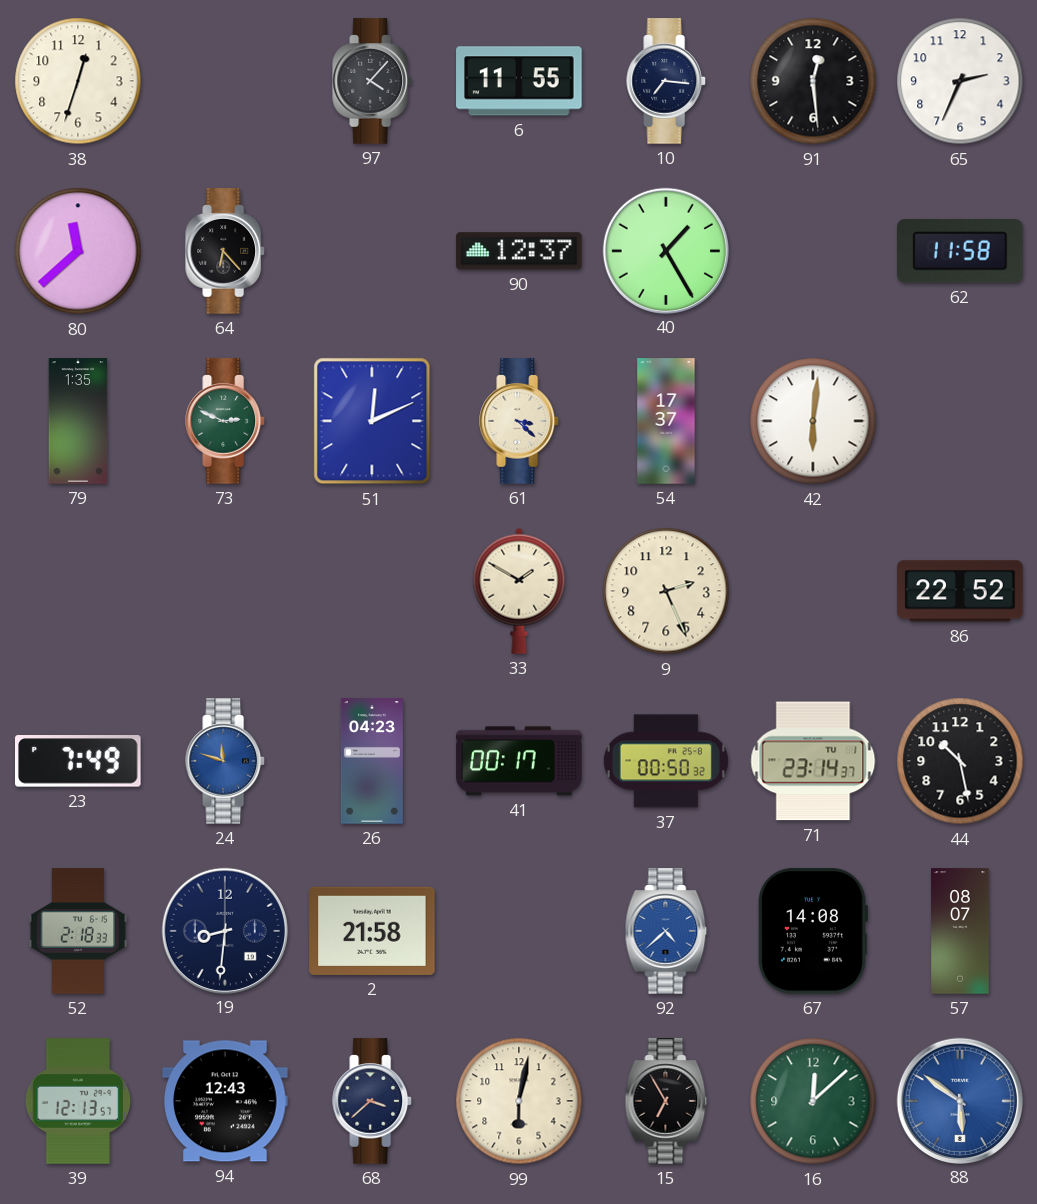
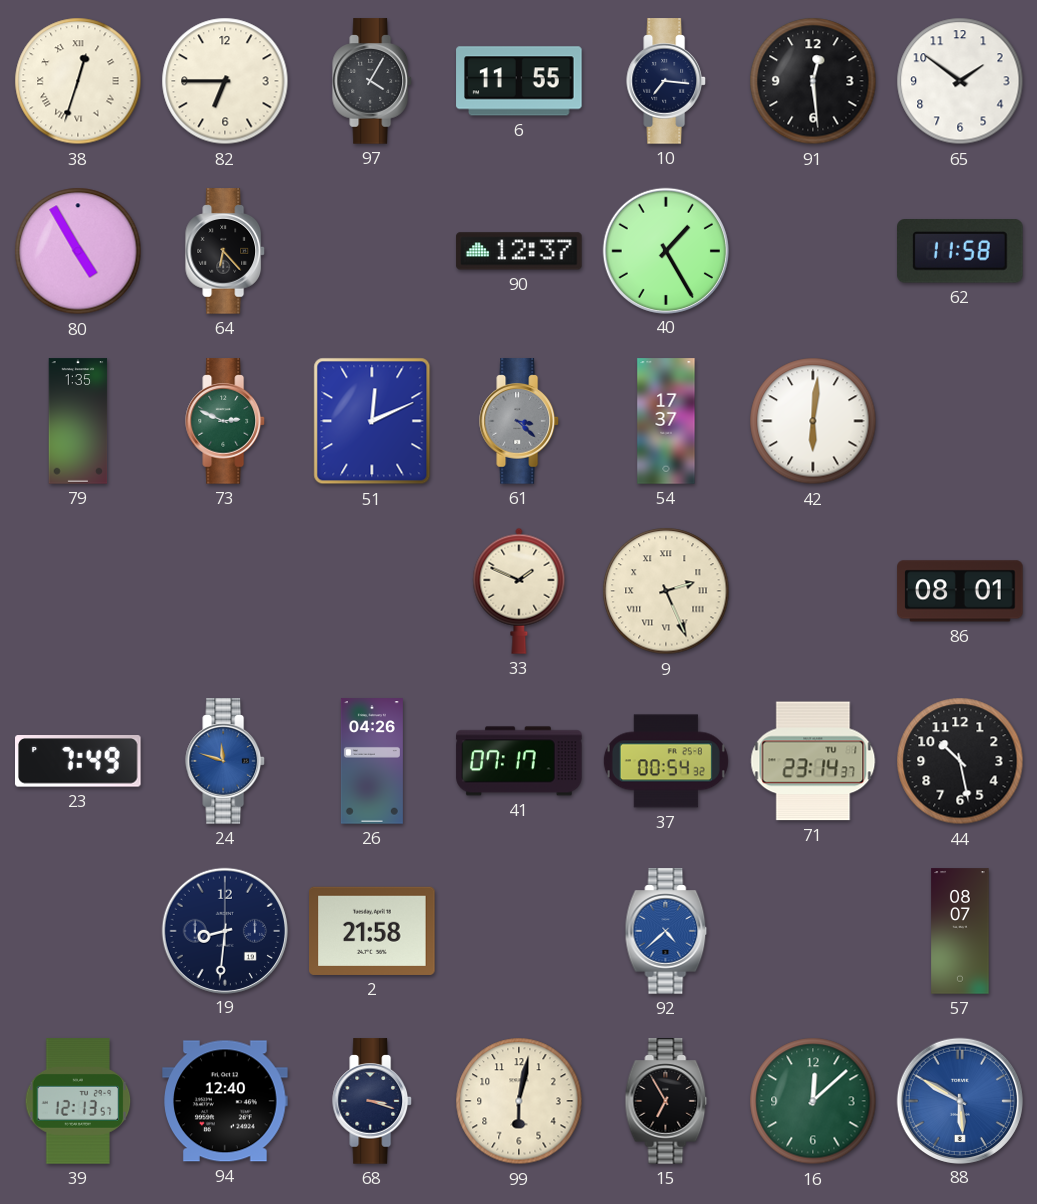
38 numerals: Arabic -> Roman
82: none -> 6:45
97: 4:07 -> 4:05
65: 2:34 -> 1:51
80: 11:38 -> 4:55
61 dial: cream -> grey
33: 1:50 -> 1:49
9 numerals: Arabic -> Roman
86: 22:52 -> 08:01
26: 04:23 -> 04:26
41: 00:17 -> 07:17
37: 00:50 -> 00:54
52: 2:18 -> none
67: 14:08 -> none
94: 12:43 -> 12:40
68: 3:38 -> 3:18
88: 5:51 -> 5:50
